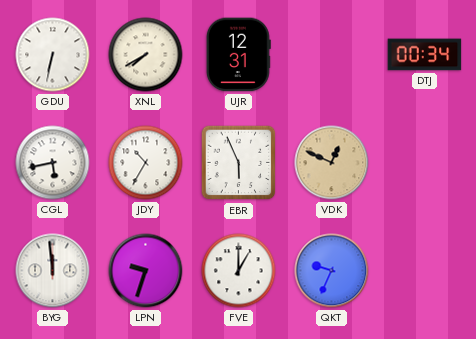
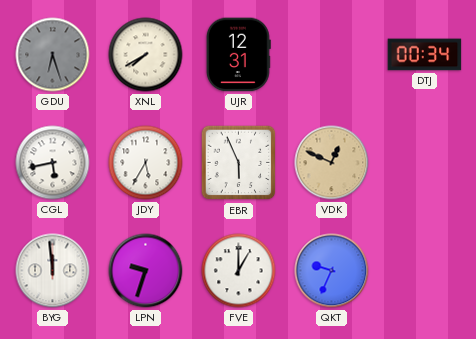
GDU: 6:32 -> 6:27
GDU dial: white -> grey
JDY: 10:35 -> 5:35
